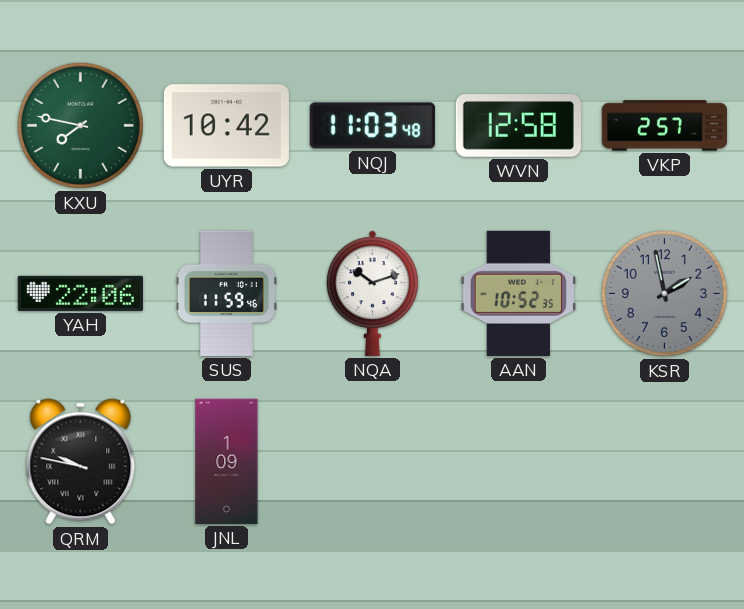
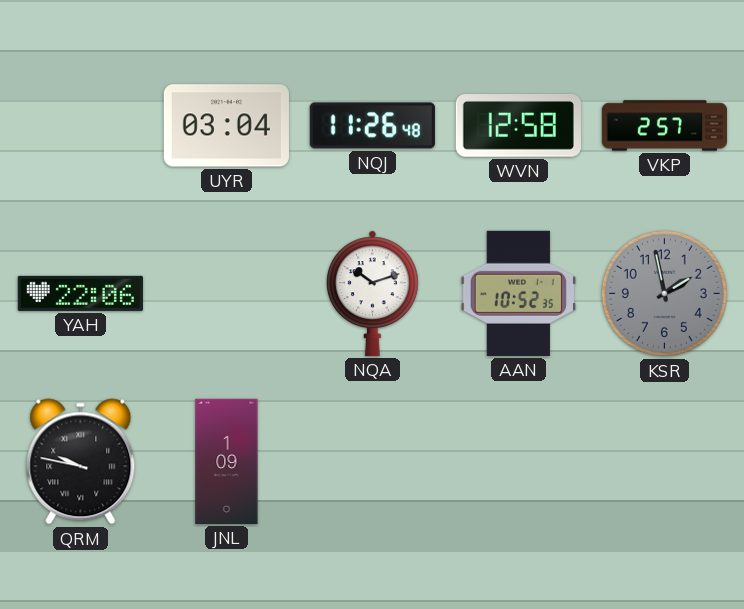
KXU: 7:47 -> none
UYR: 10:42 -> 03:04
NQJ: 11:03 -> 11:26
SUS: 11:59 -> none
